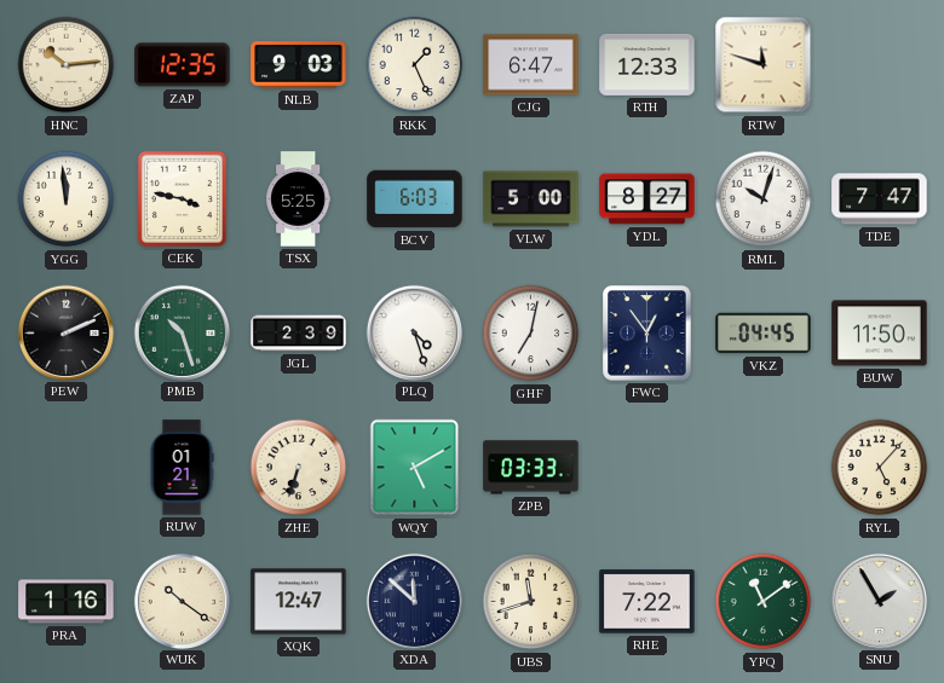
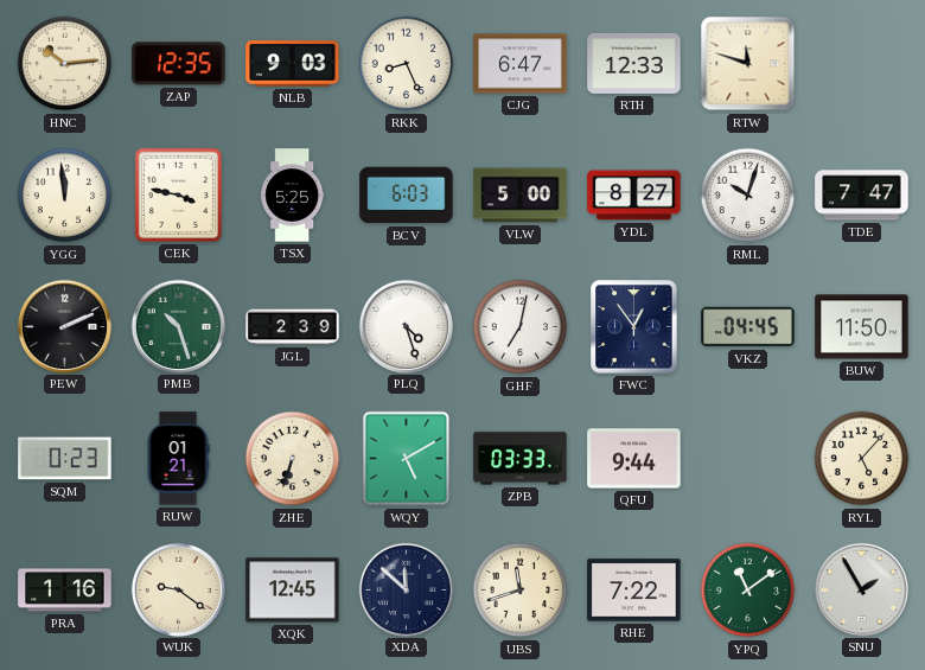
RKK: 1:26 -> 8:26
SQM: none -> 0:23
QFU: none -> 9:44
WUK: 10:21 -> 9:21
XQK: 12:47 -> 12:45
